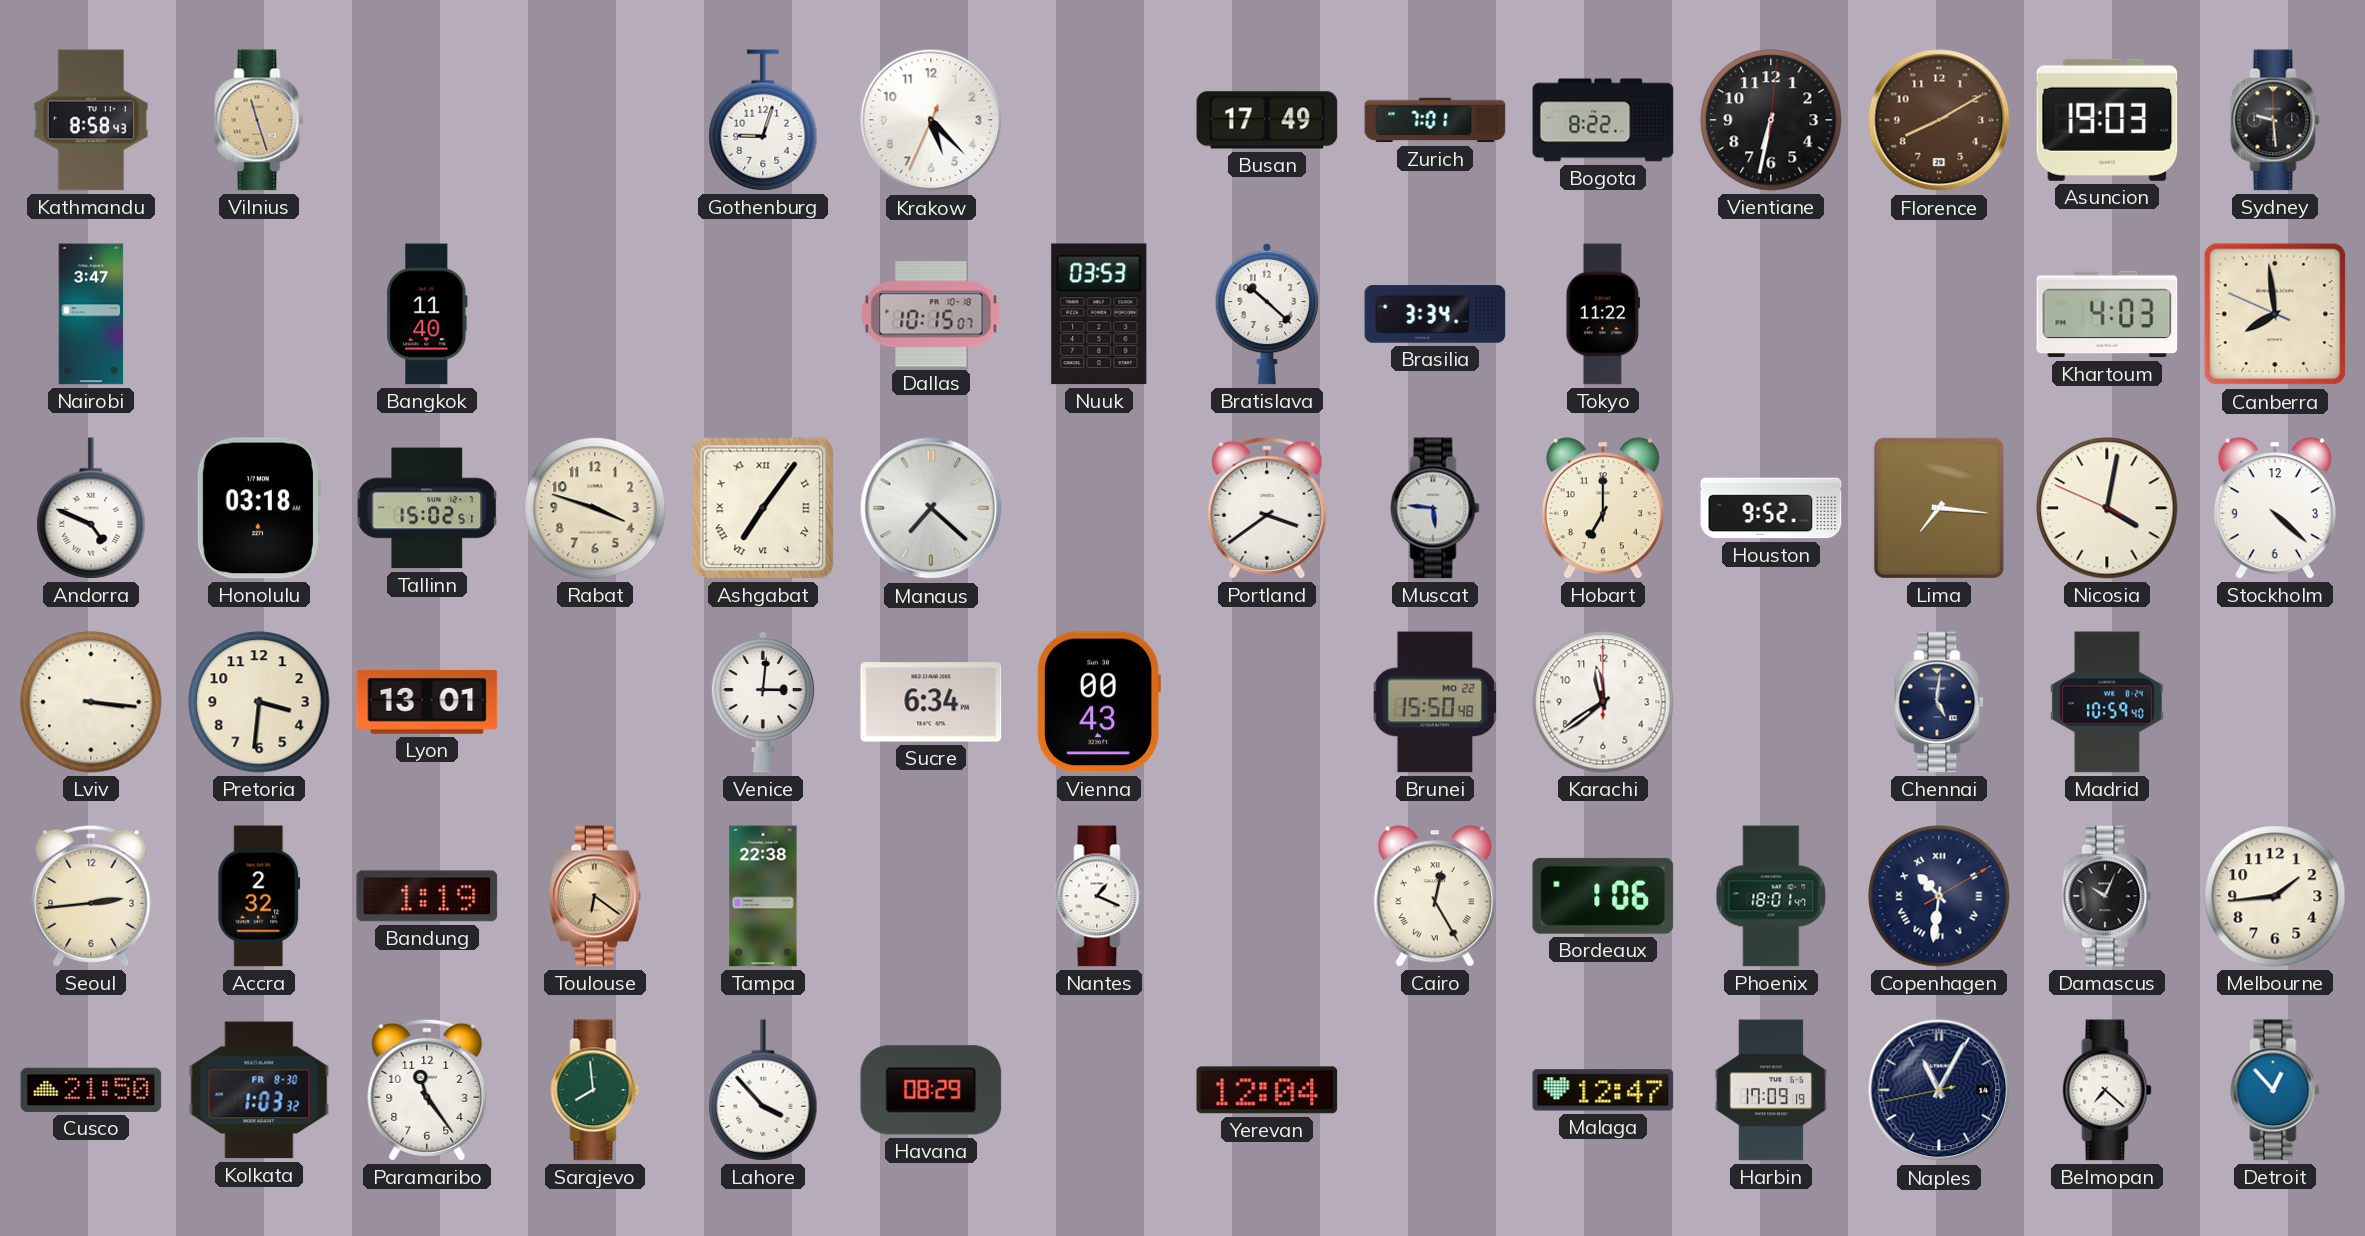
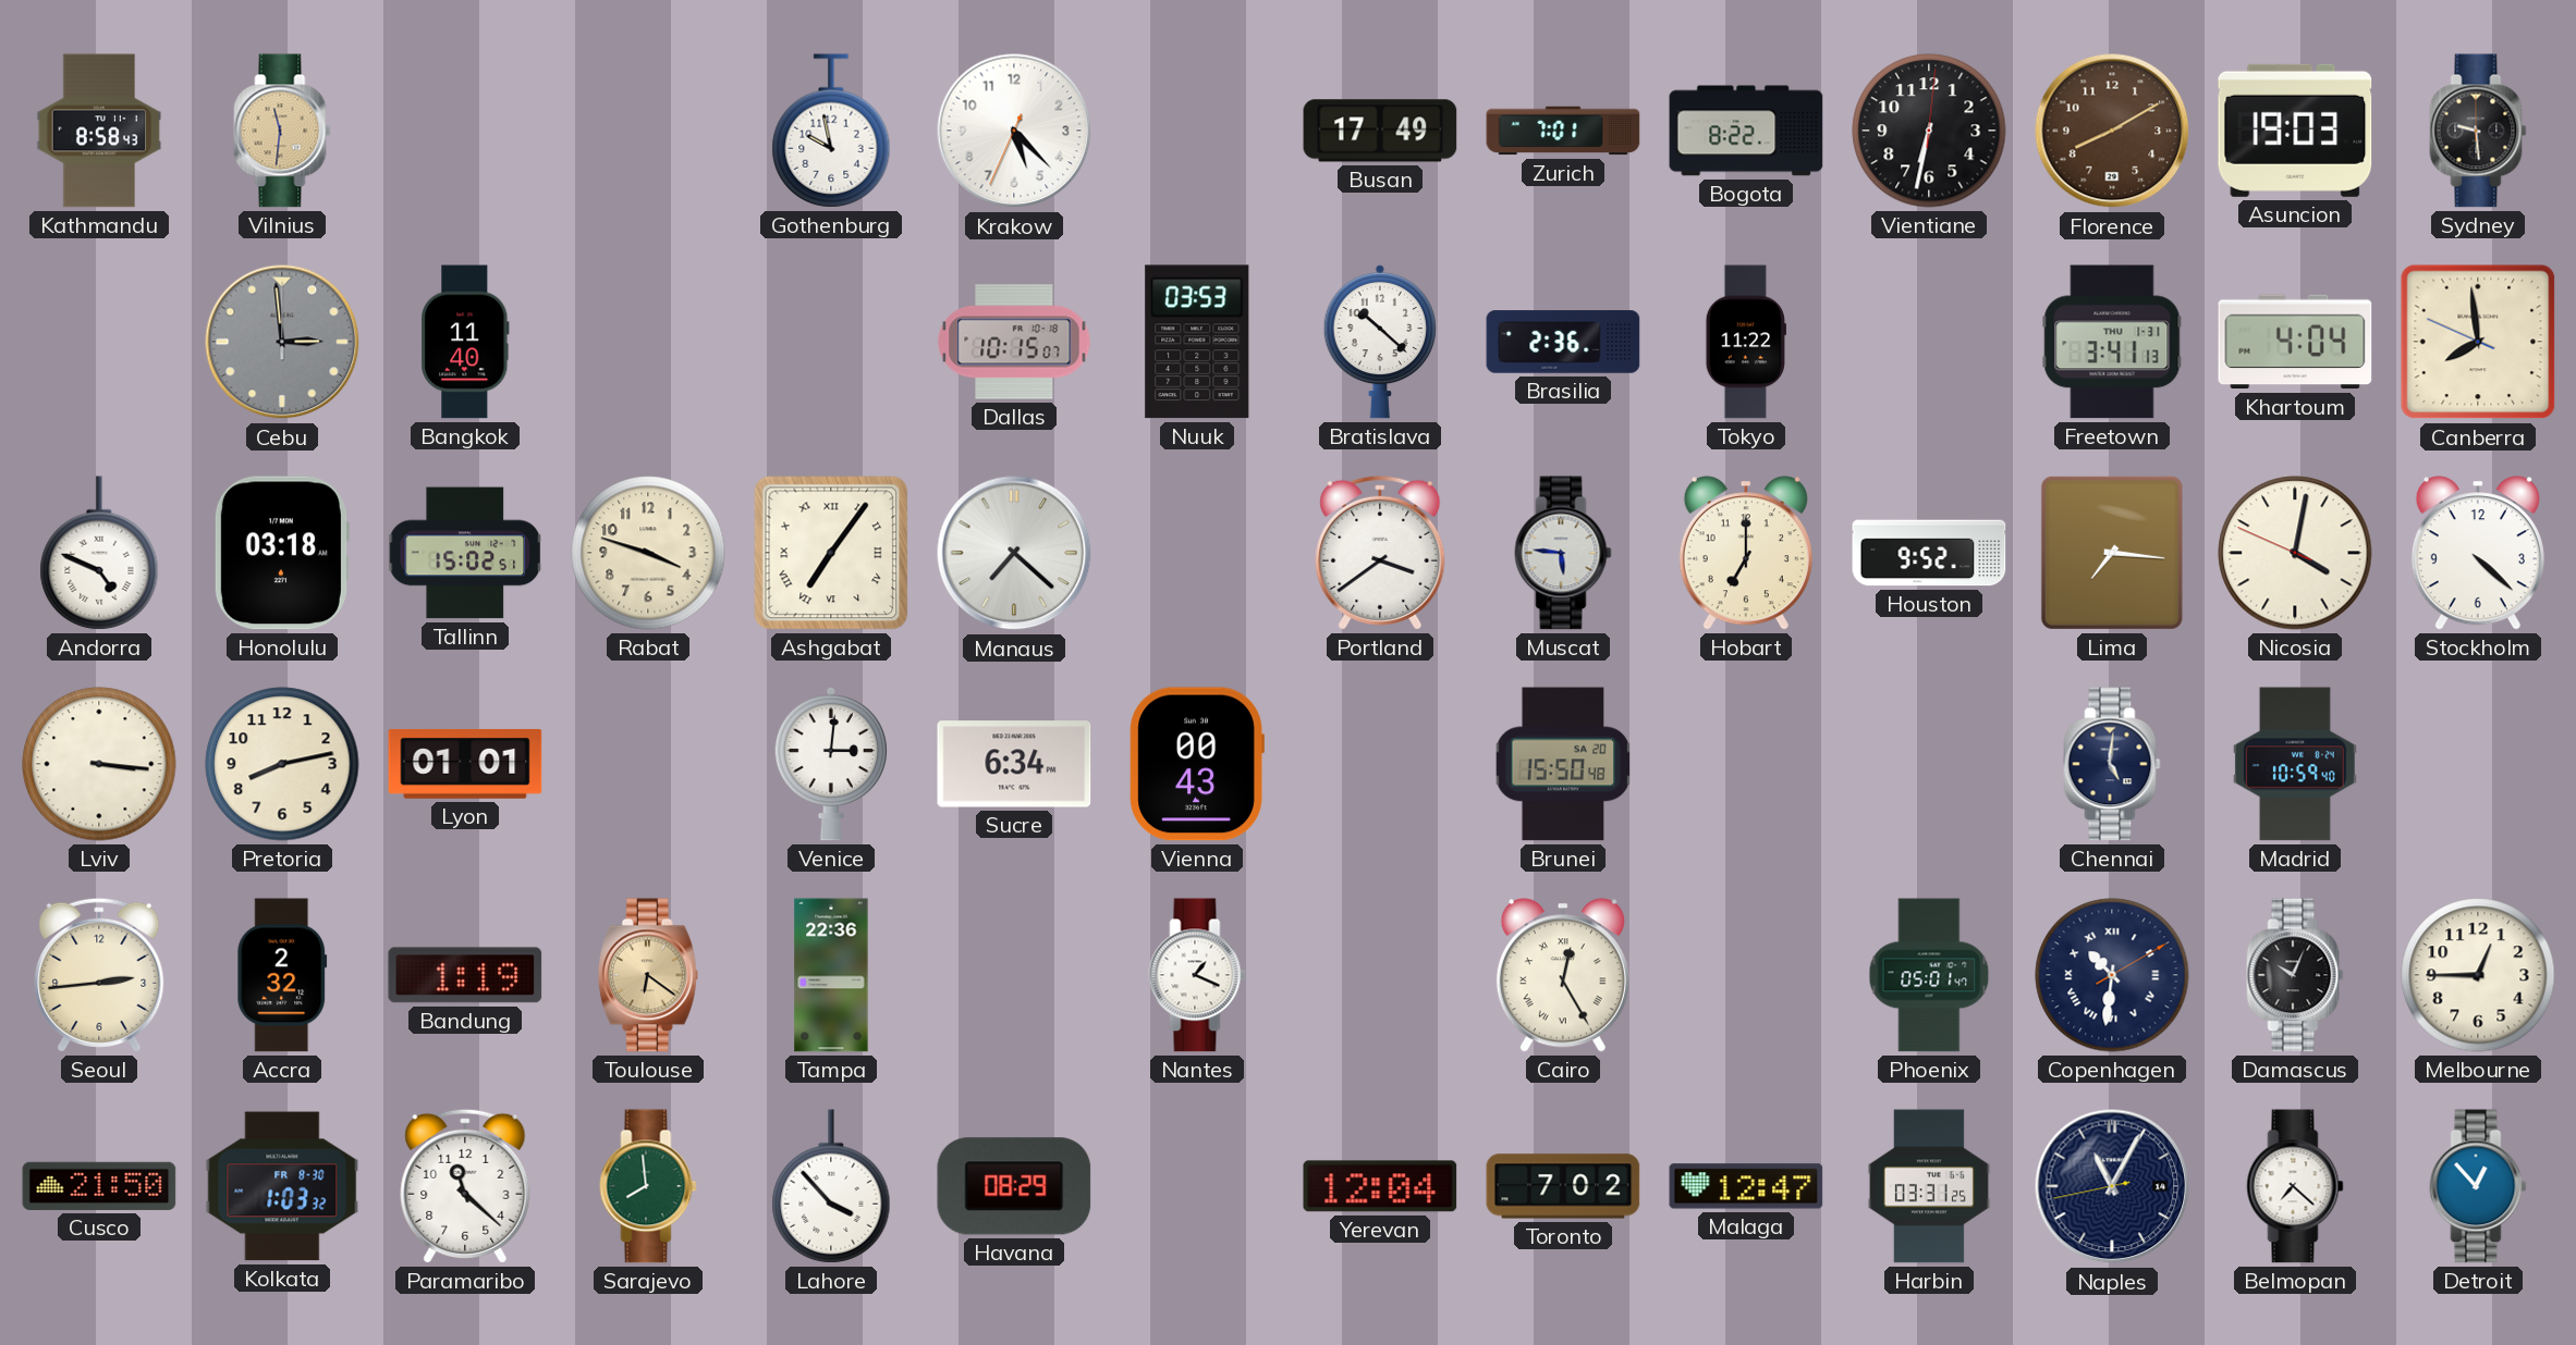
Vilnius: 11:27 -> 11:31
Gothenburg: 9:03 -> 9:58
Nairobi: 3:47 -> none
Cebu: none -> 2:59
Brasilia: 3:34 -> 2:36
Freetown: none -> 3:41
Khartoum: 4:03 -> 4:04
Pretoria: 3:31 -> 8:13
Lyon: 13:01 -> 01:01
Brunei date: MO 22 -> SA 20
Karachi: 11:39 -> none
Tampa: 22:38 -> 22:36
Bordeaux: 1:06 -> none
Phoenix: 18:01 -> 05:01
Melbourne: 1:44 -> 12:45
Paramaribo: 11:24 -> 11:22
Toronto: none -> 7:02
Harbin: 17:09 -> 03:31
